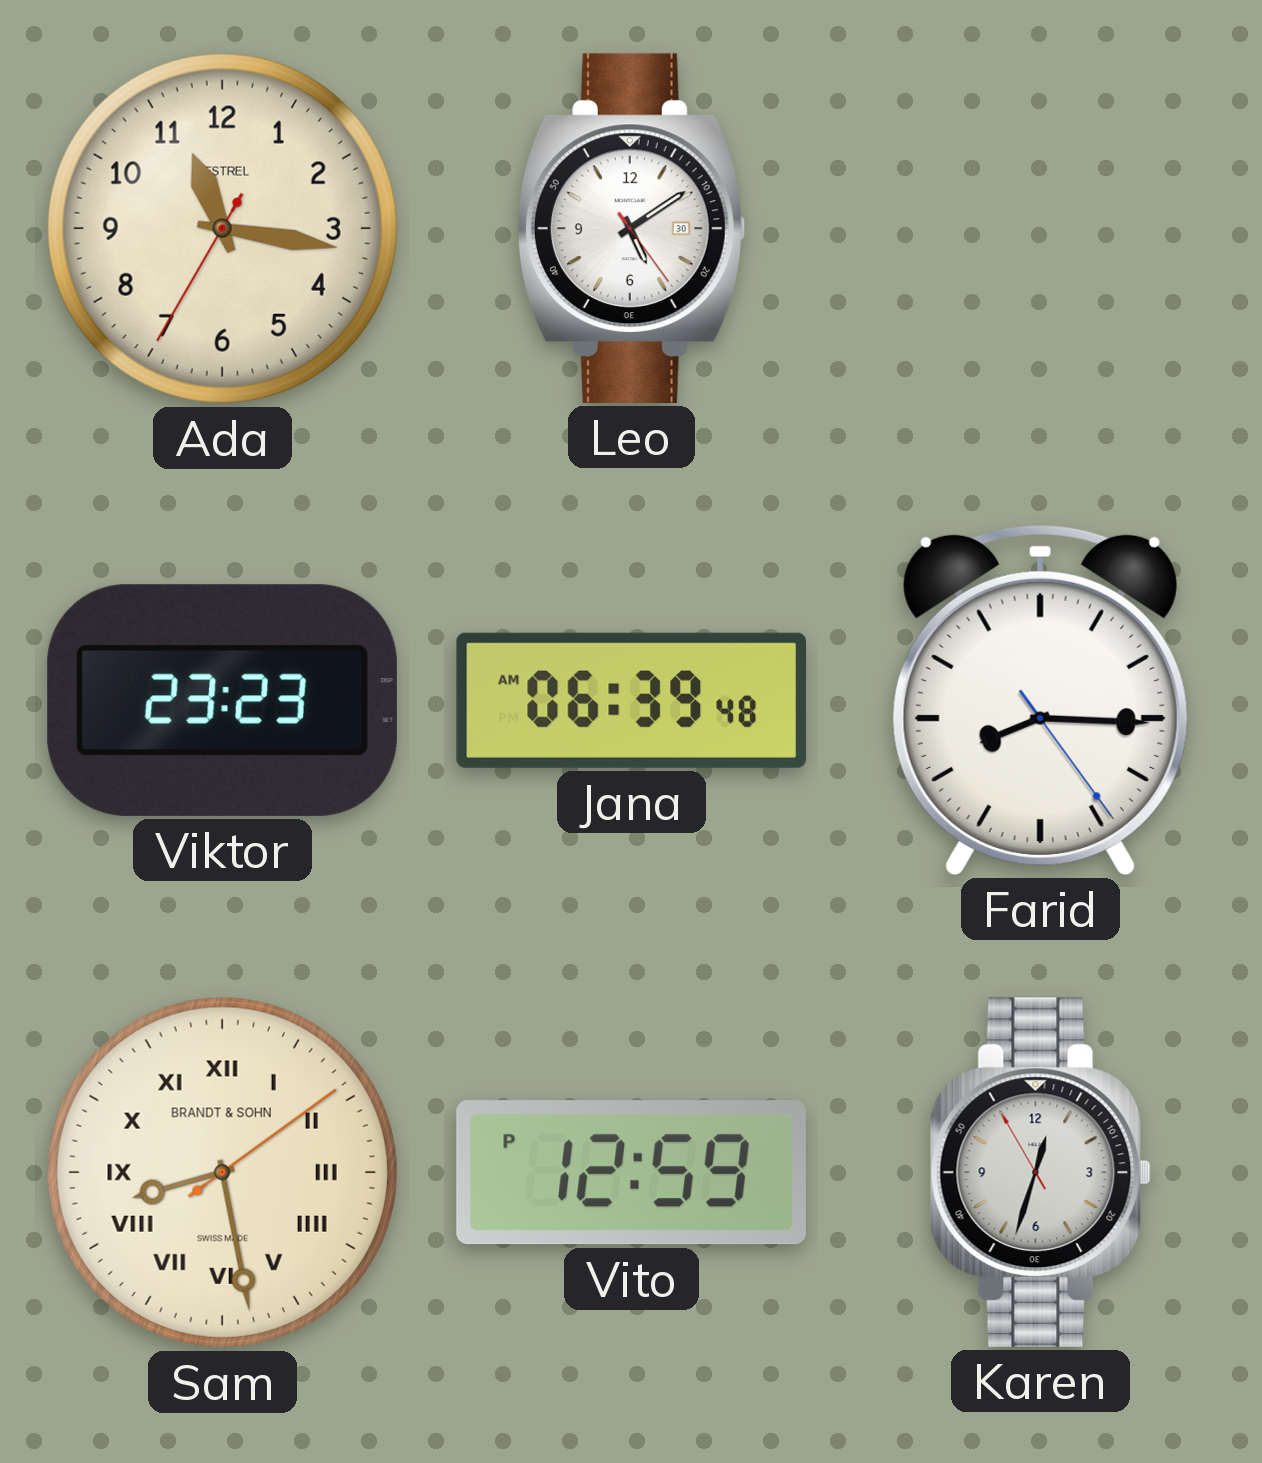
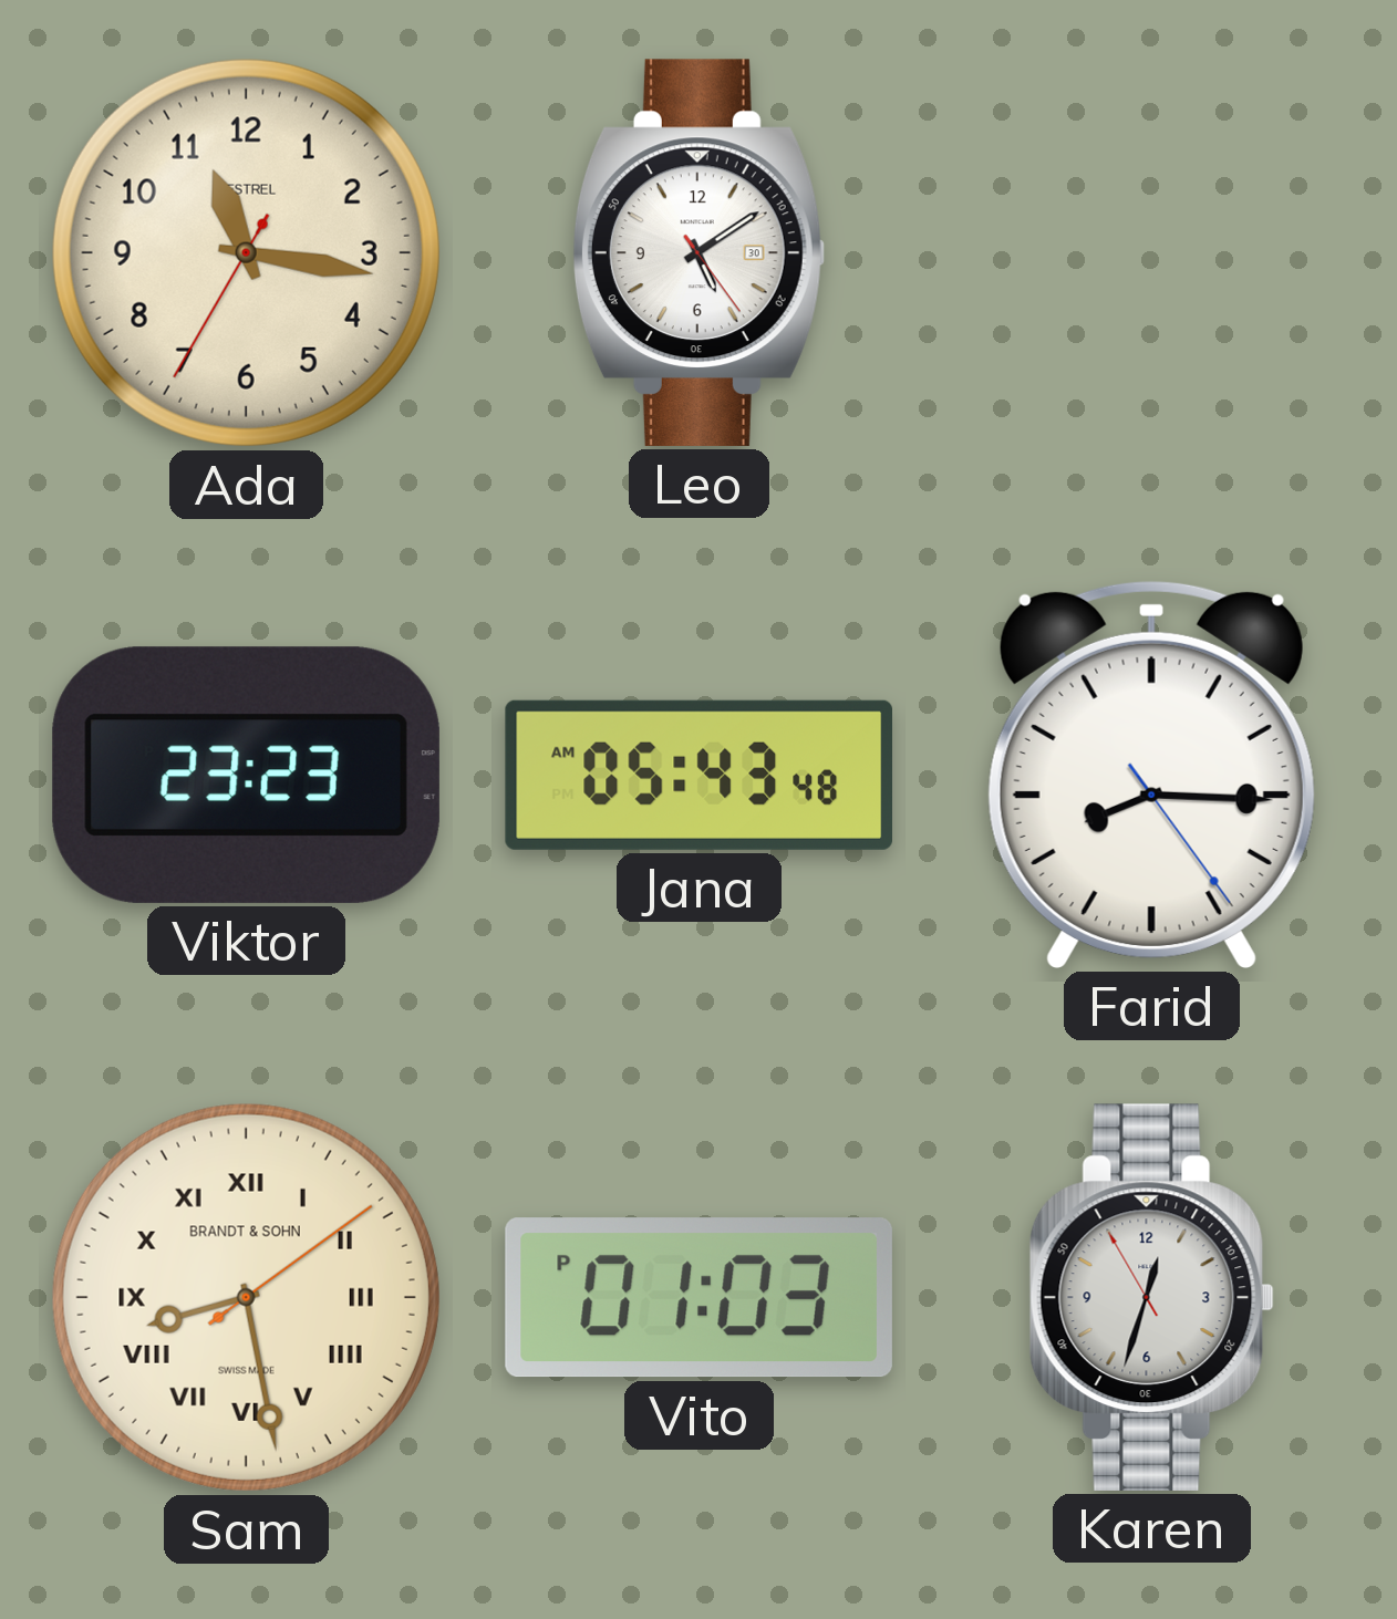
Jana: 06:39 -> 05:43
Vito: 12:59 -> 01:03
